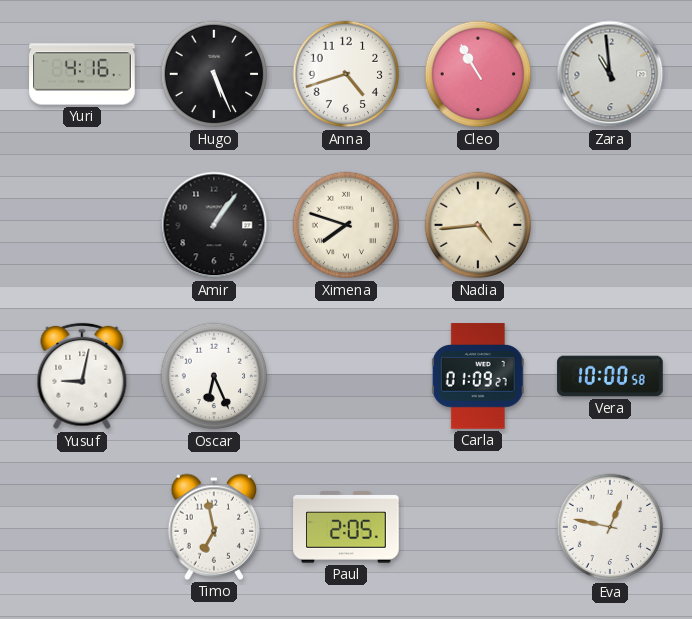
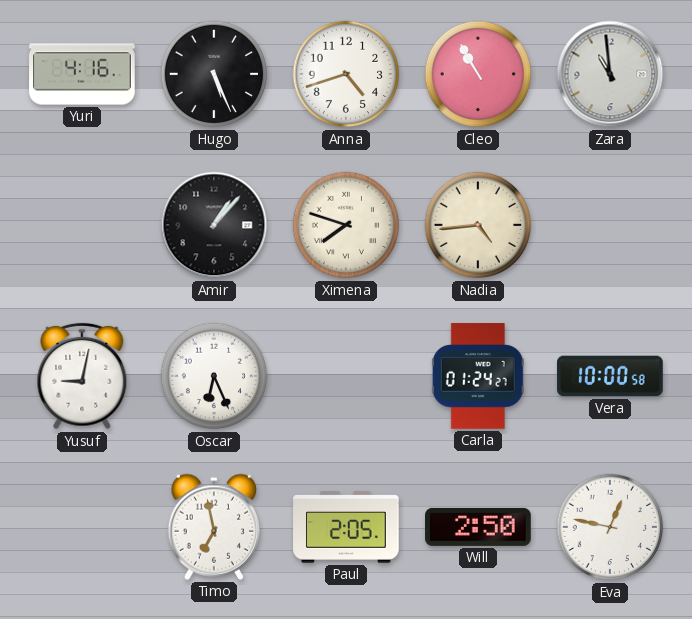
Amir: 1:06 -> 1:07
Carla: 01:09 -> 01:24
Will: none -> 2:50
